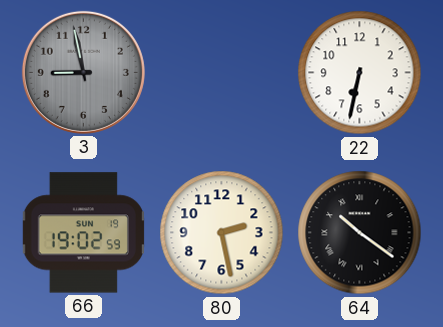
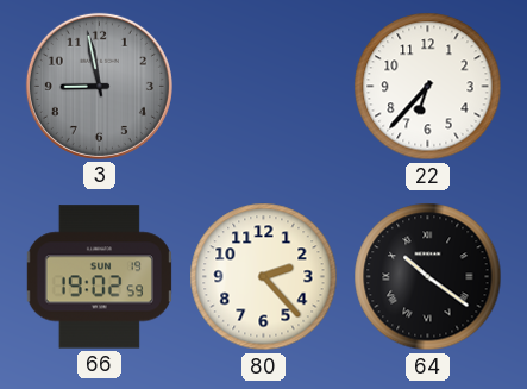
22: 6:32 -> 6:37
80: 2:28 -> 2:23
